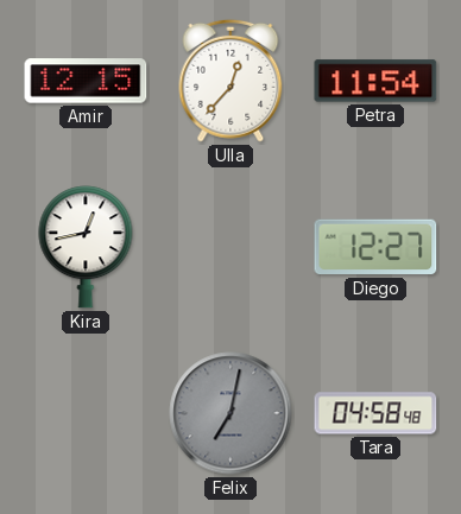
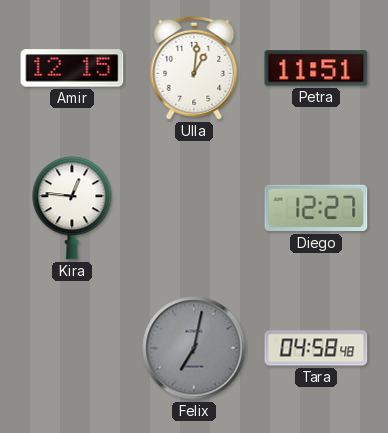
Ulla: 12:37 -> 1:01
Petra: 11:54 -> 11:51
Kira: 12:43 -> 12:46
